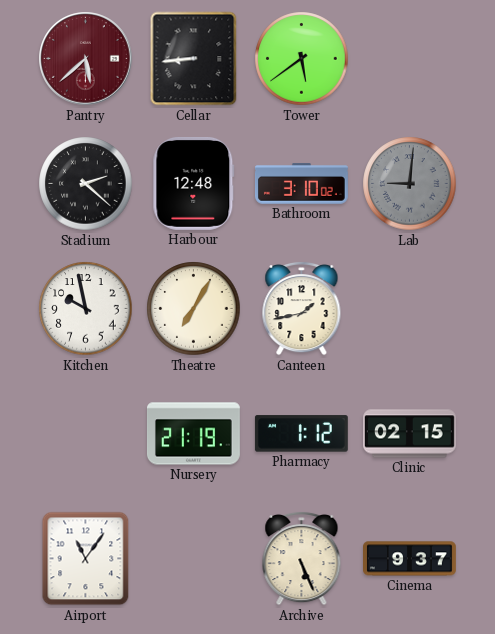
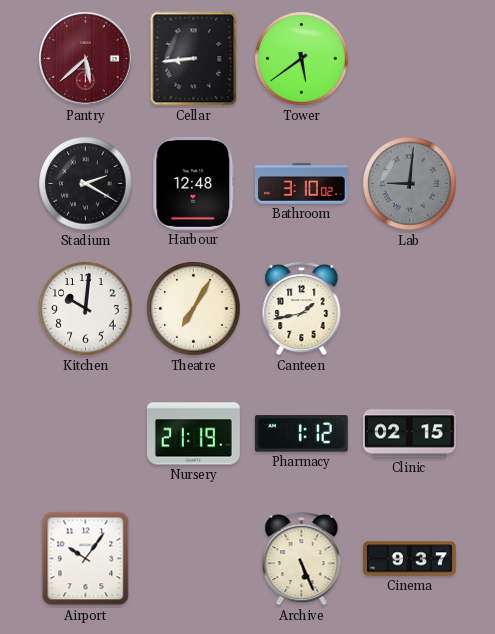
Stadium: 2:22 -> 2:20
Kitchen: 9:58 -> 10:01
Airport: 11:06 -> 10:06
